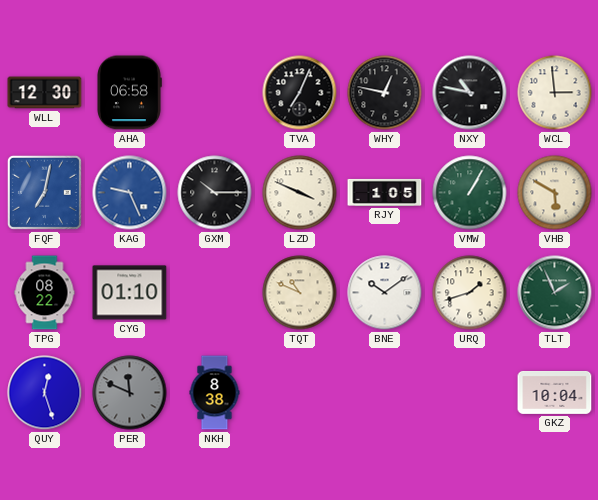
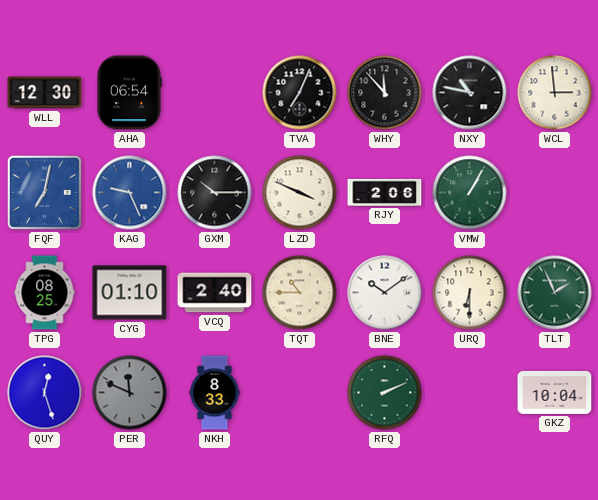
AHA: 06:58 -> 06:54
WHY: 12:47 -> 11:53
RJY: 1:05 -> 2:06
VHB: 5:50 -> none
TPG: 08:22 -> 08:25
VCQ: none -> 2:40
TQT: 10:49 -> 10:45
URQ: 1:42 -> 6:30
NKH: 8:38 -> 8:33
RFQ: none -> 2:11
